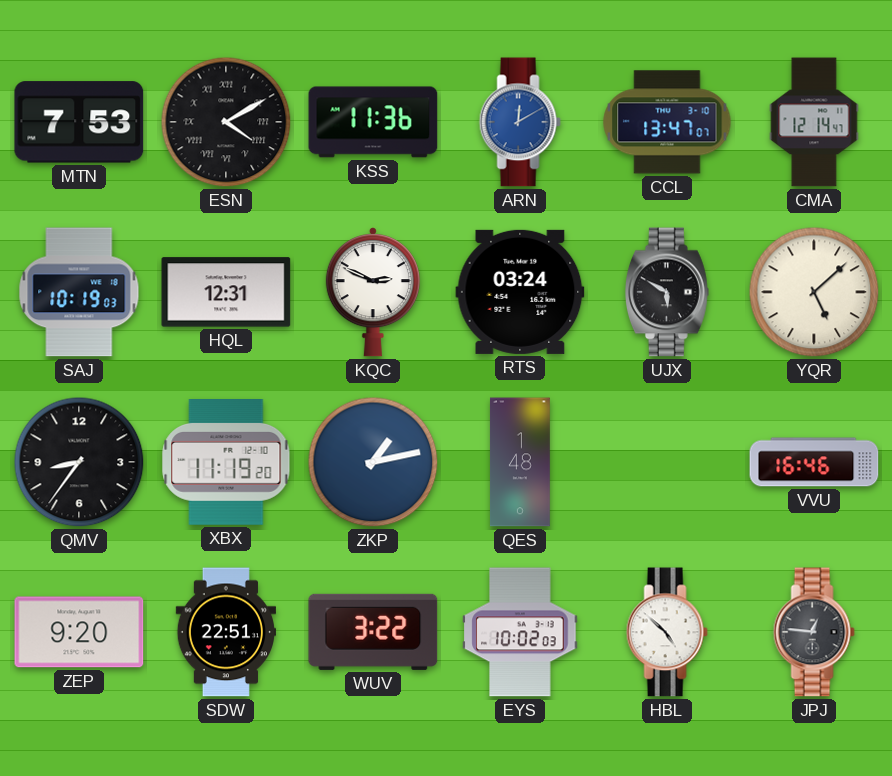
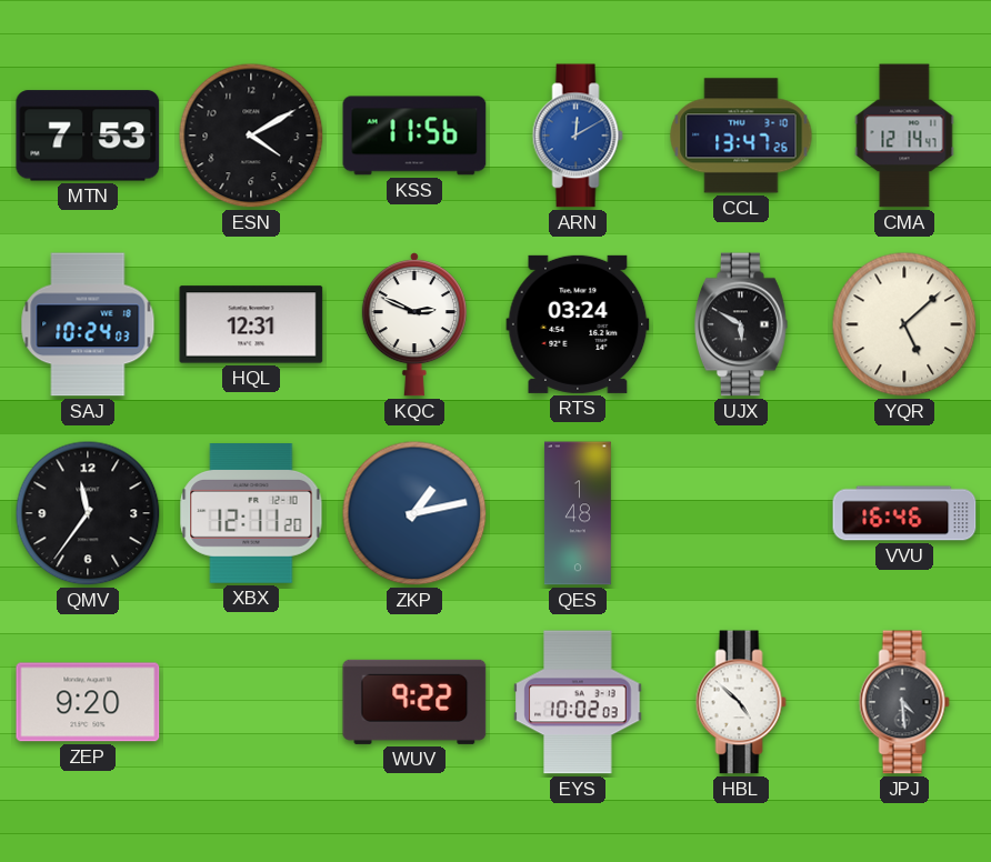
ESN numerals: Roman -> Arabic
KSS: 11:36 -> 11:56
CCL: 13:47:07 -> 13:47:26
SAJ: 10:19 -> 10:24
QMV: 8:36 -> 11:36
XBX: 11:19 -> 12:11
SDW: 22:51 -> none
WUV: 3:22 -> 9:22
JPJ: 12:46 -> 4:29
